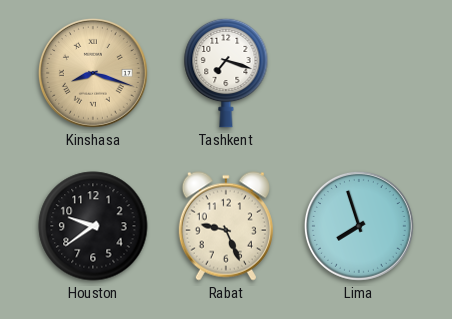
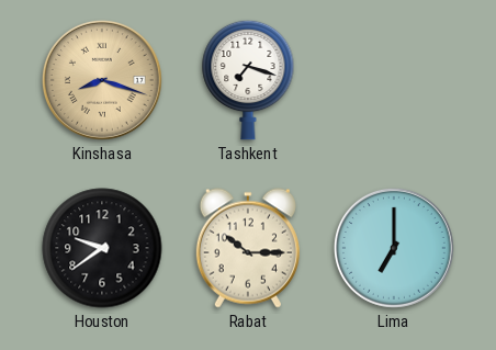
Rabat: 9:26 -> 10:15
Lima: 7:57 -> 7:00
